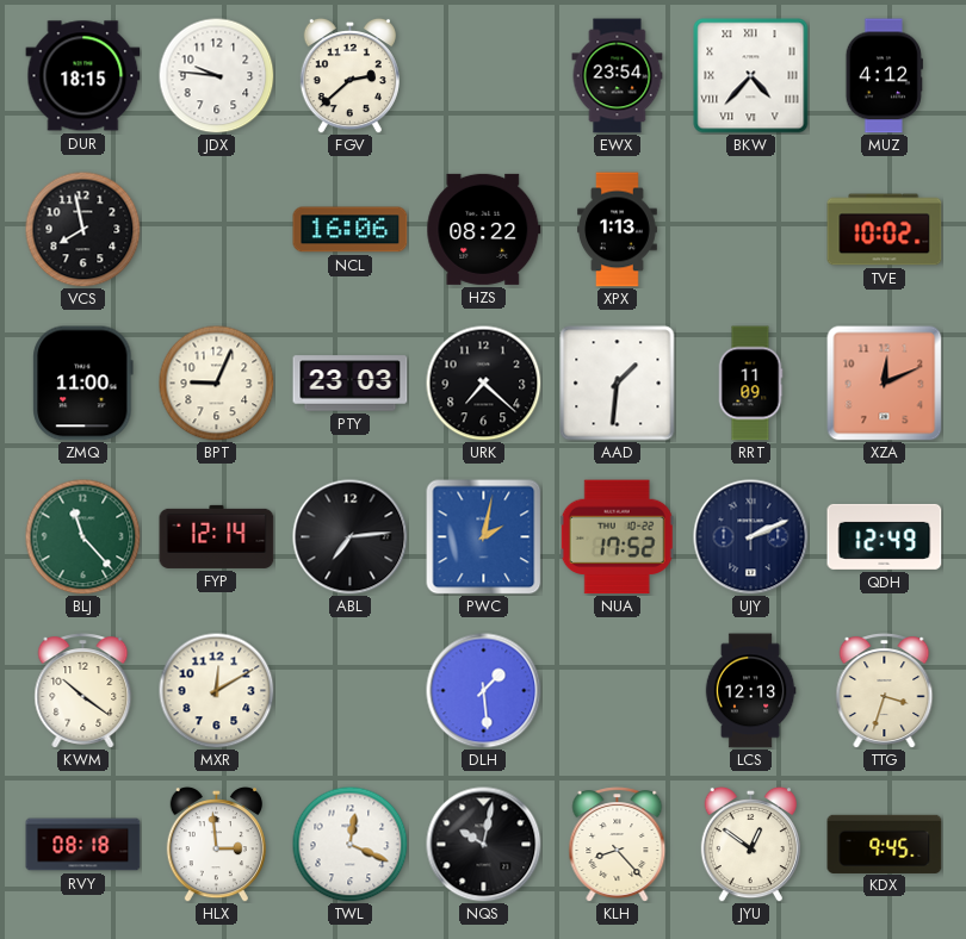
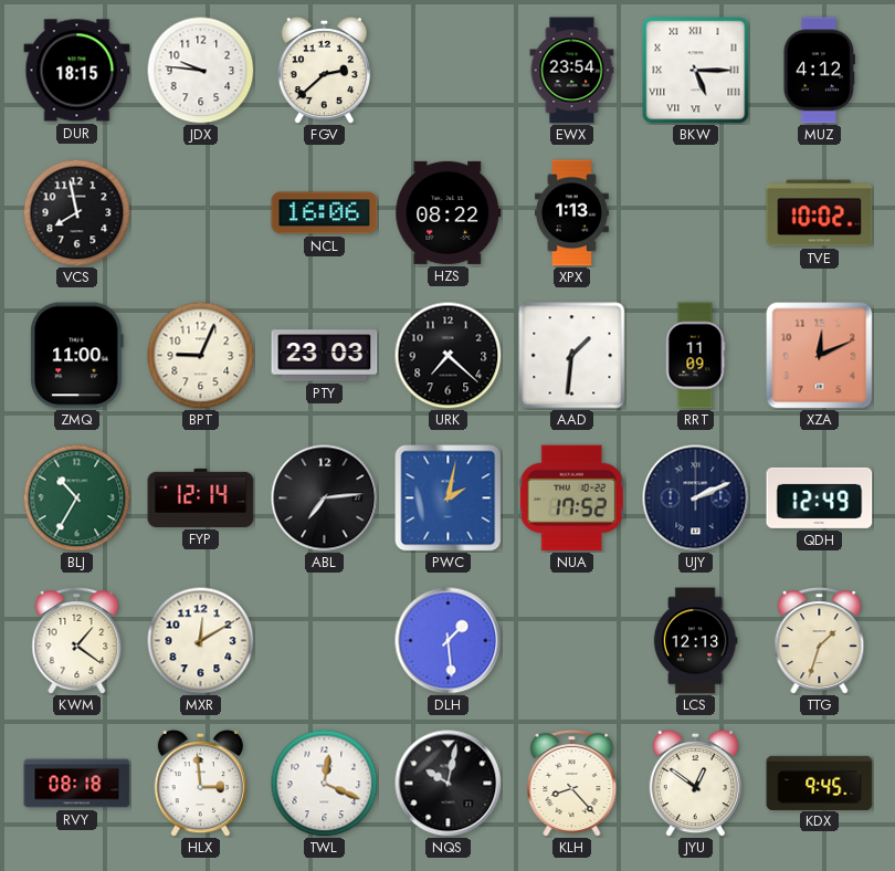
BKW: 4:37 -> 5:15
BLJ: 11:23 -> 10:35
KWM: 10:21 -> 1:21
TTG: 3:33 -> 1:33
